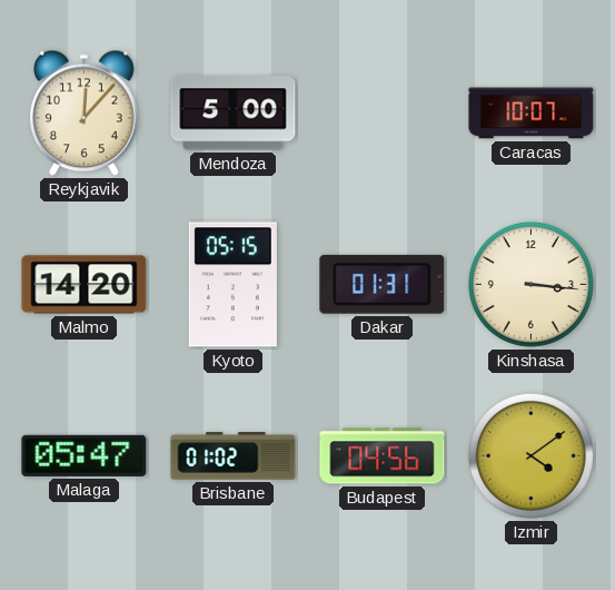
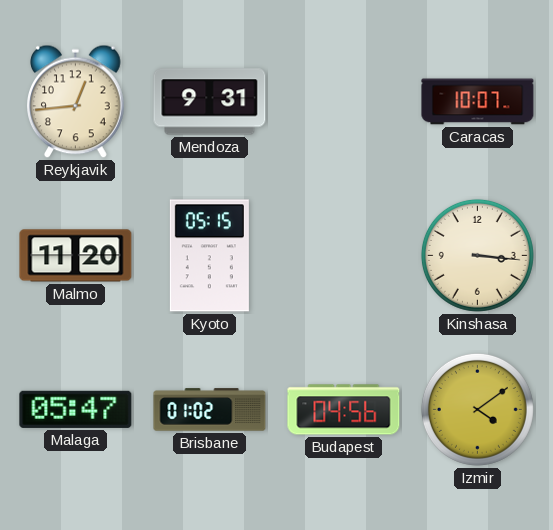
Reykjavik: 12:07 -> 12:44
Mendoza: 5:00 -> 9:31
Malmo: 14:20 -> 11:20
Dakar: 01:31 -> none
